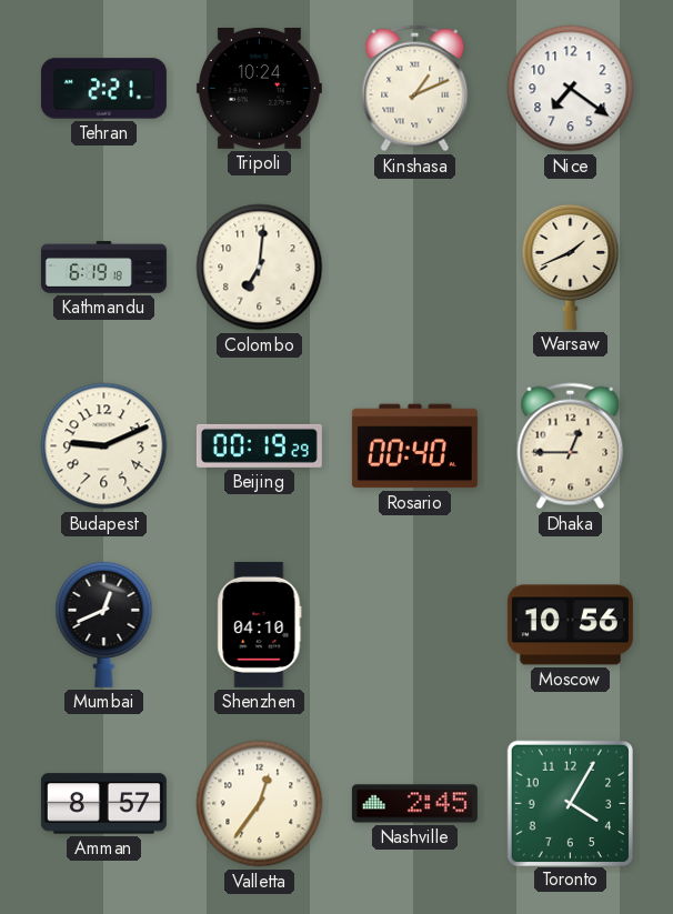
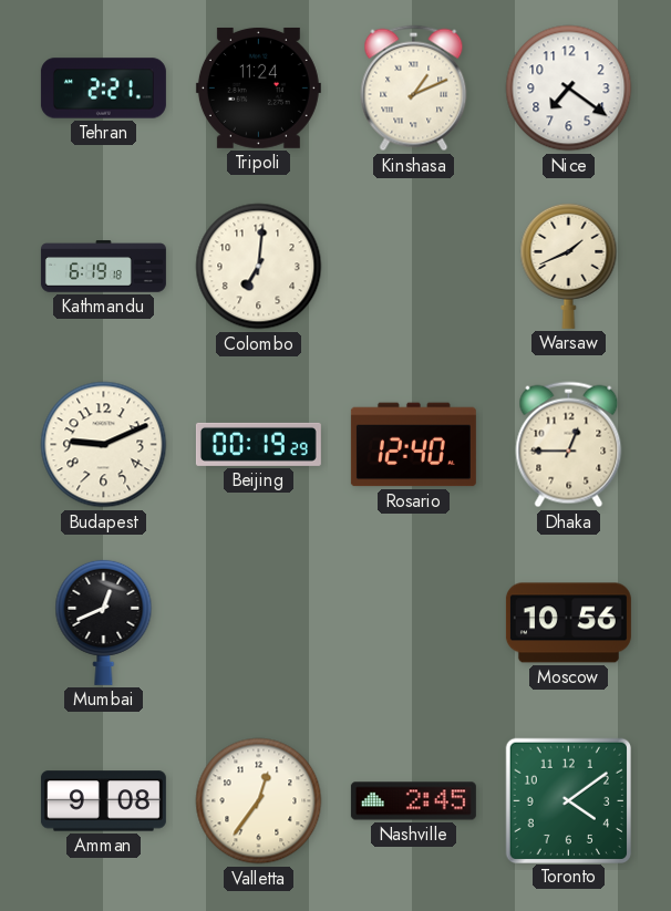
Tripoli: 10:24 -> 11:24
Rosario: 00:40 -> 12:40
Shenzhen: 04:10 -> none
Amman: 8:57 -> 9:08
Toronto: 4:05 -> 4:09
